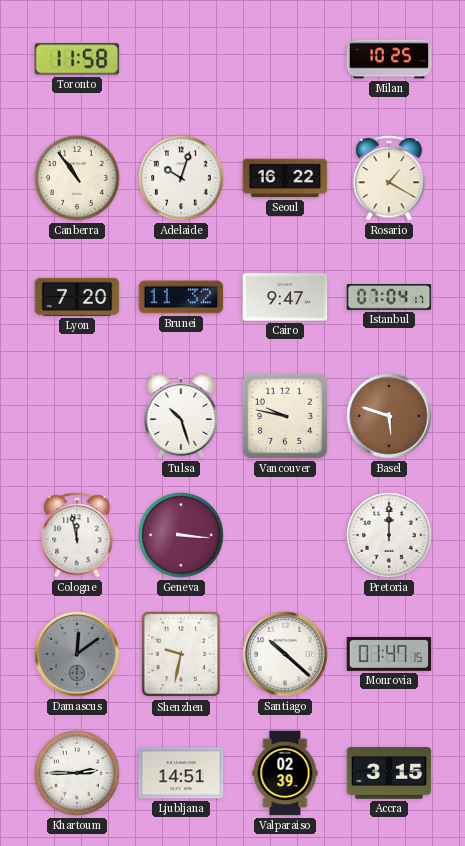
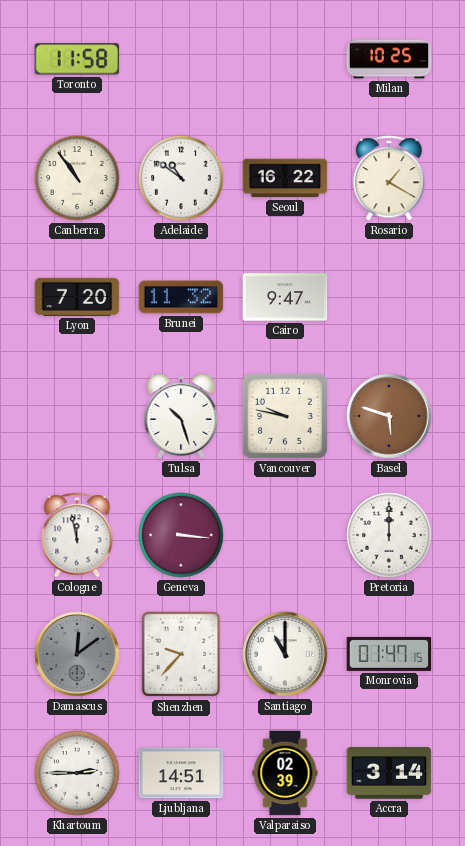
Adelaide: 10:03 -> 10:51
Istanbul: 07:04 -> none
Shenzhen: 9:32 -> 9:37
Santiago: 10:22 -> 11:00
Accra: 3:15 -> 3:14
